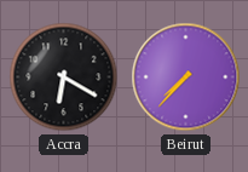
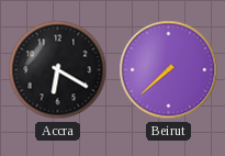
Beirut: 7:37 -> 7:38
